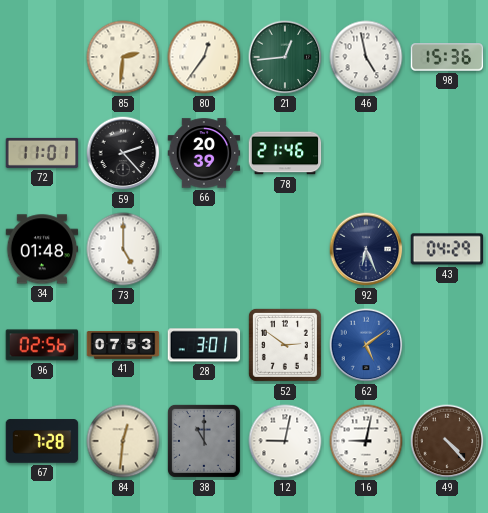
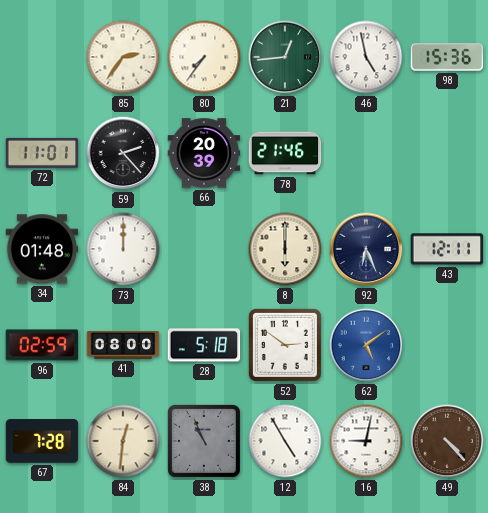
85: 2:31 -> 2:36
80: 12:36 -> 7:36
73: 5:00 -> 12:00
8: none -> 6:00
43: 04:29 -> 12:11
96: 02:56 -> 02:59
41: 07:53 -> 08:00
28: 3:01 -> 5:18
38: 11:00 -> 10:56
12: 9:02 -> 4:55
